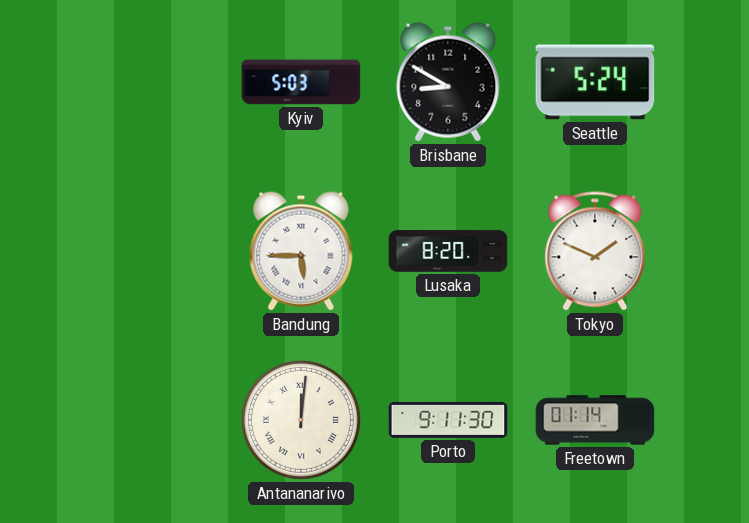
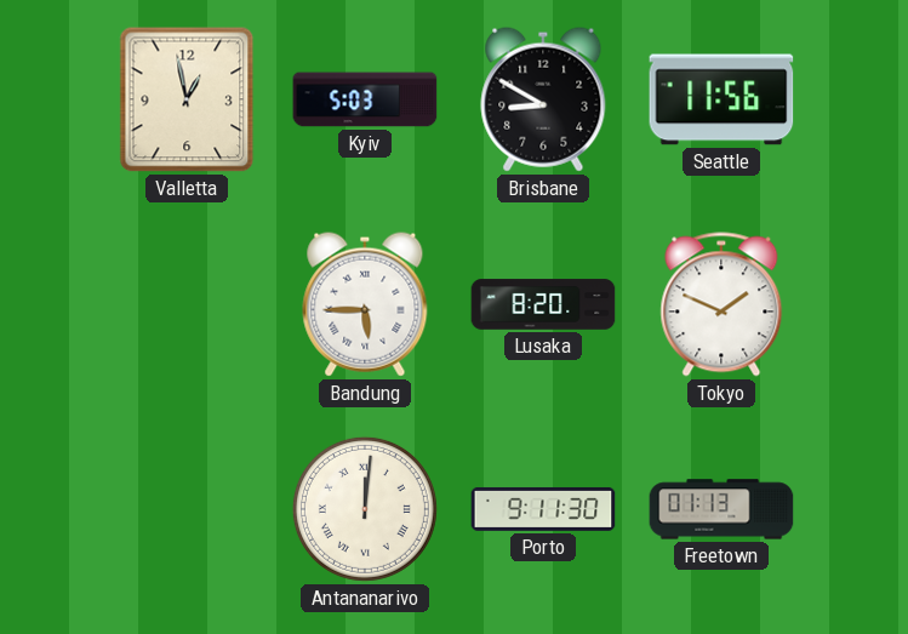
Valletta: none -> 12:58
Seattle: 5:24 -> 11:56
Freetown: 01:14 -> 01:13
